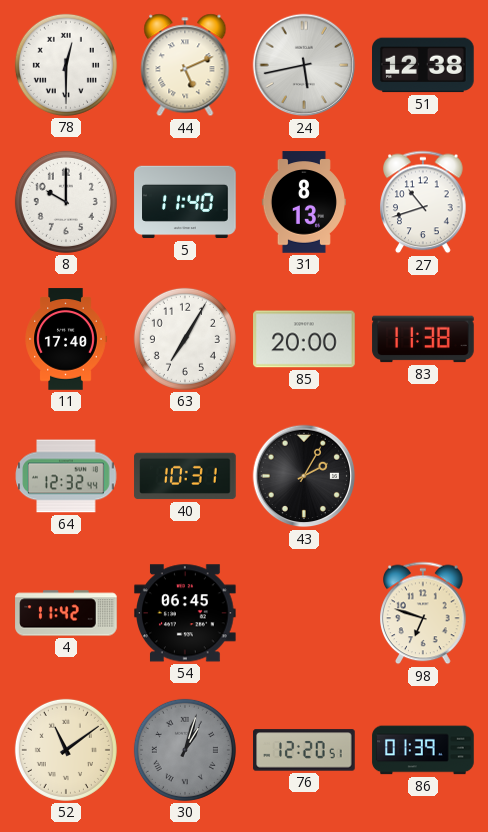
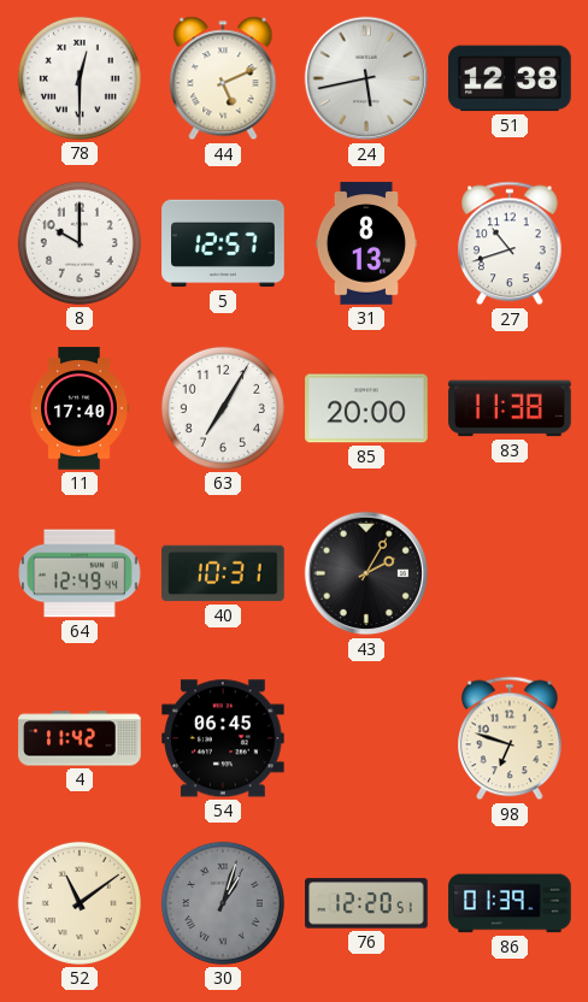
5: 11:40 -> 12:57
64: 12:32 -> 12:49
